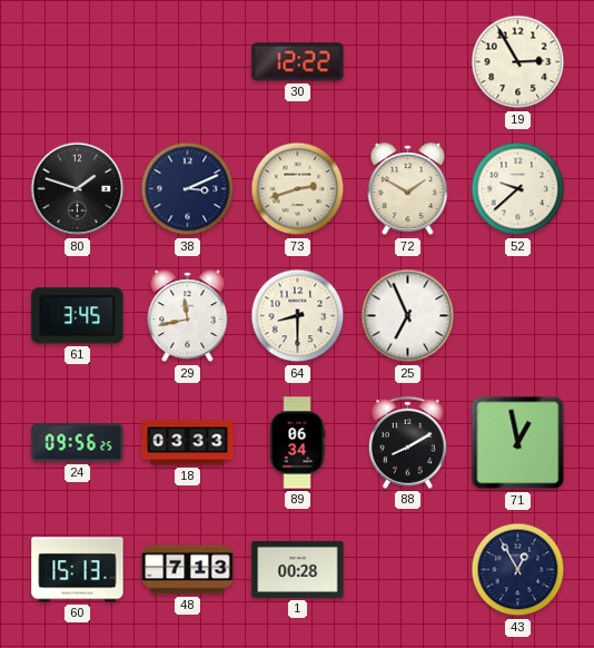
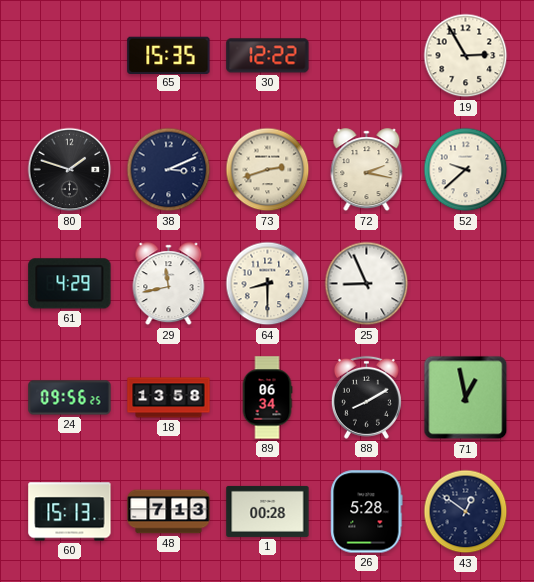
65: none -> 15:35
72: 1:50 -> 2:17
61: 3:45 -> 4:29
25: 6:56 -> 8:56
18: 03:33 -> 13:58
26: none -> 5:28
43: 12:55 -> 12:51
